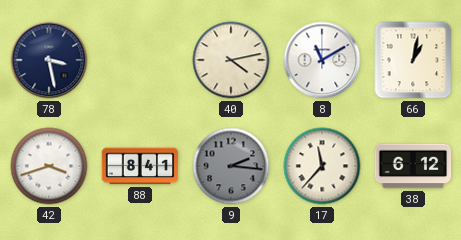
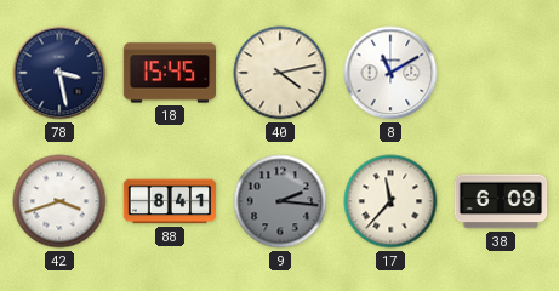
18: none -> 15:45
66: 1:02 -> none
38: 6:12 -> 6:09
